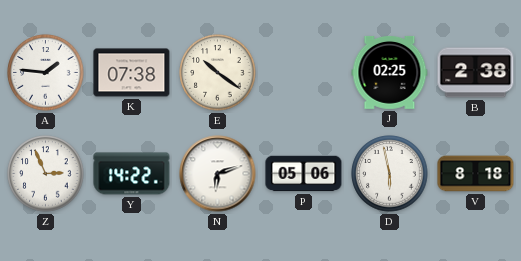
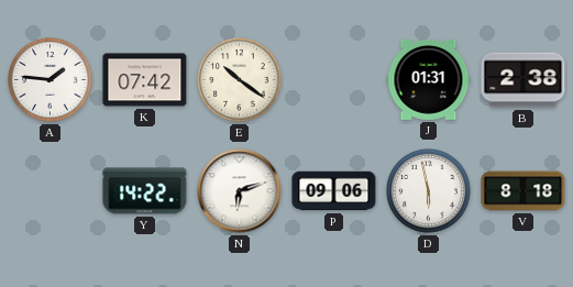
K: 07:38 -> 07:42
J: 02:25 -> 01:31
Z: 2:56 -> none
P: 05:06 -> 09:06
